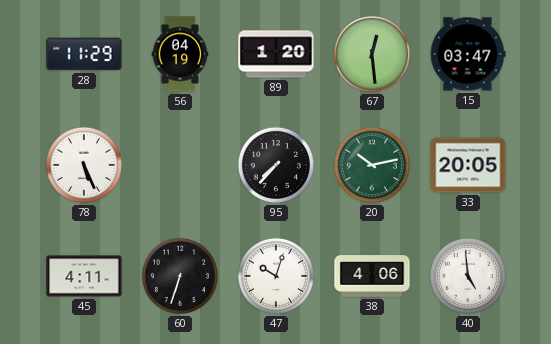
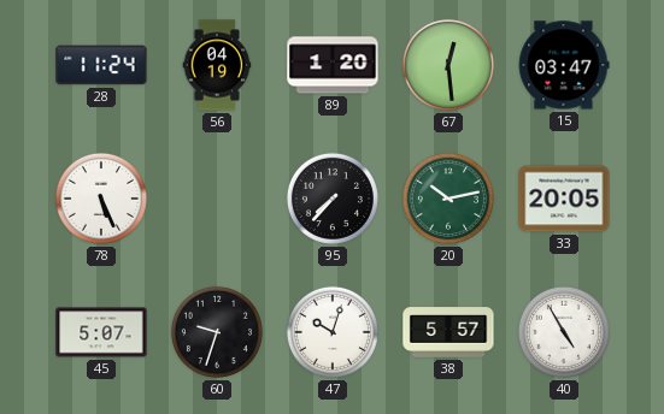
28: 11:29 -> 11:24
45: 4:11 -> 5:07
60: 6:33 -> 9:33
38: 4:06 -> 5:57
40: 4:59 -> 4:55
